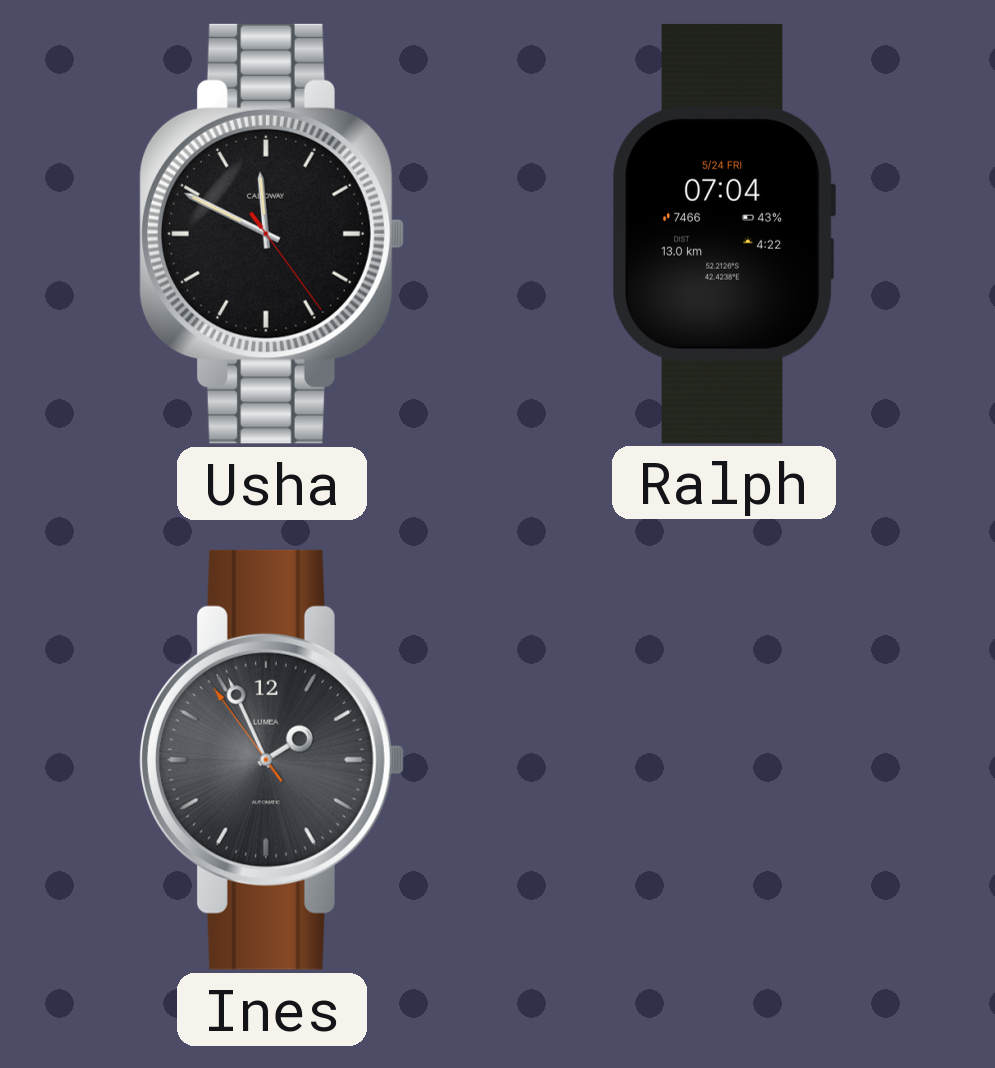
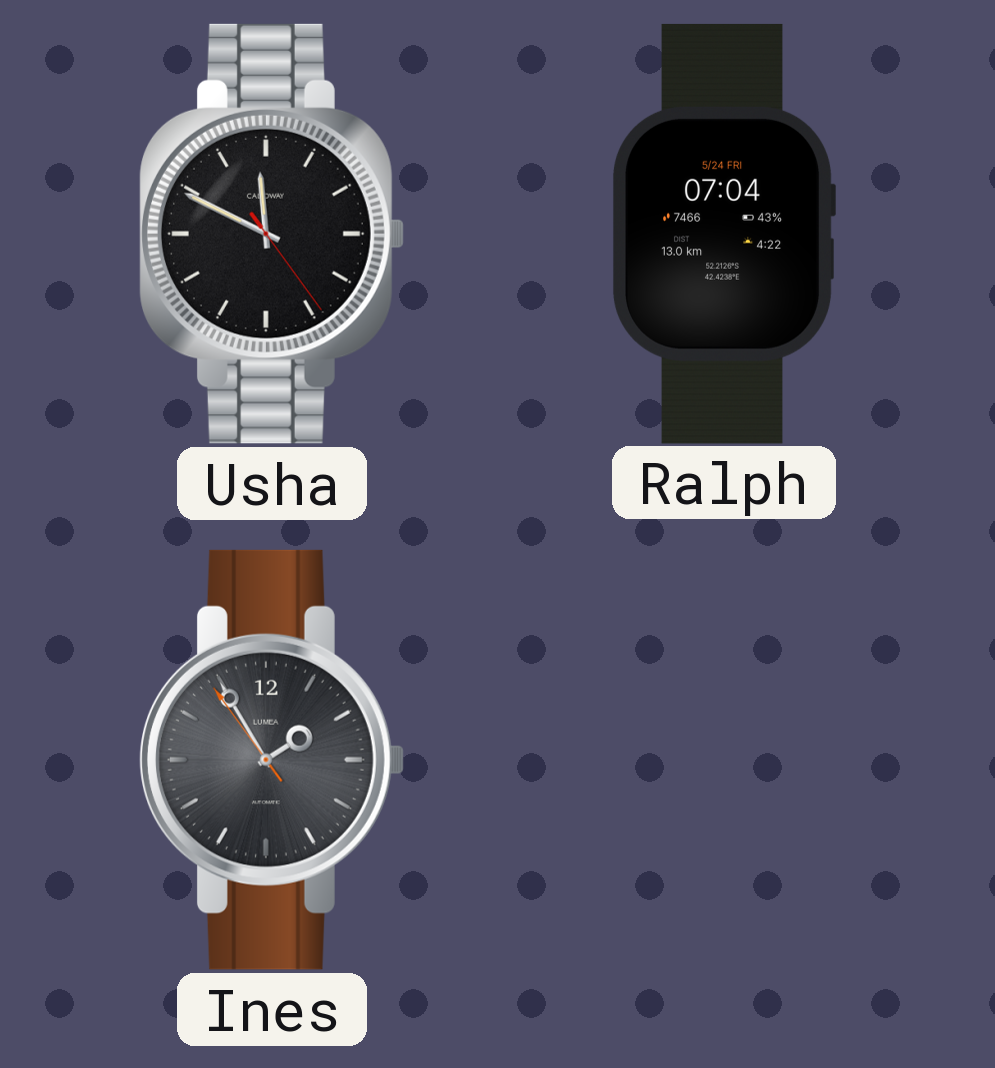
Ines: 1:55 -> 1:54
